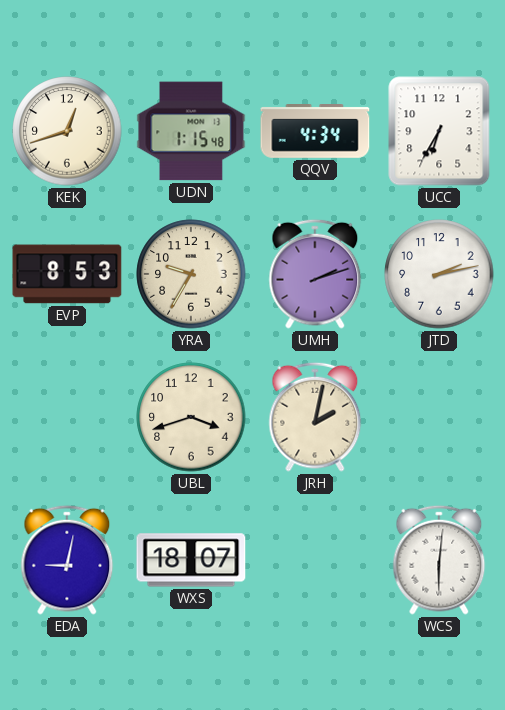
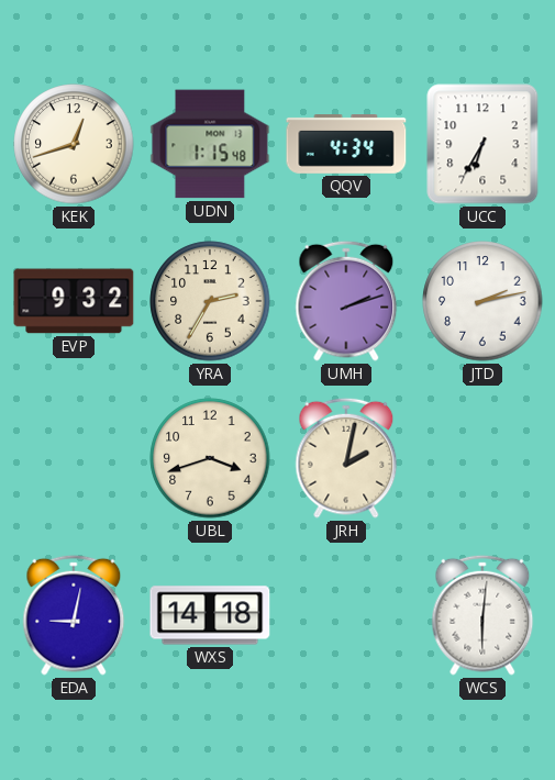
EVP: 8:53 -> 9:32
YRA: 9:35 -> 2:35
WXS: 18:07 -> 14:18
